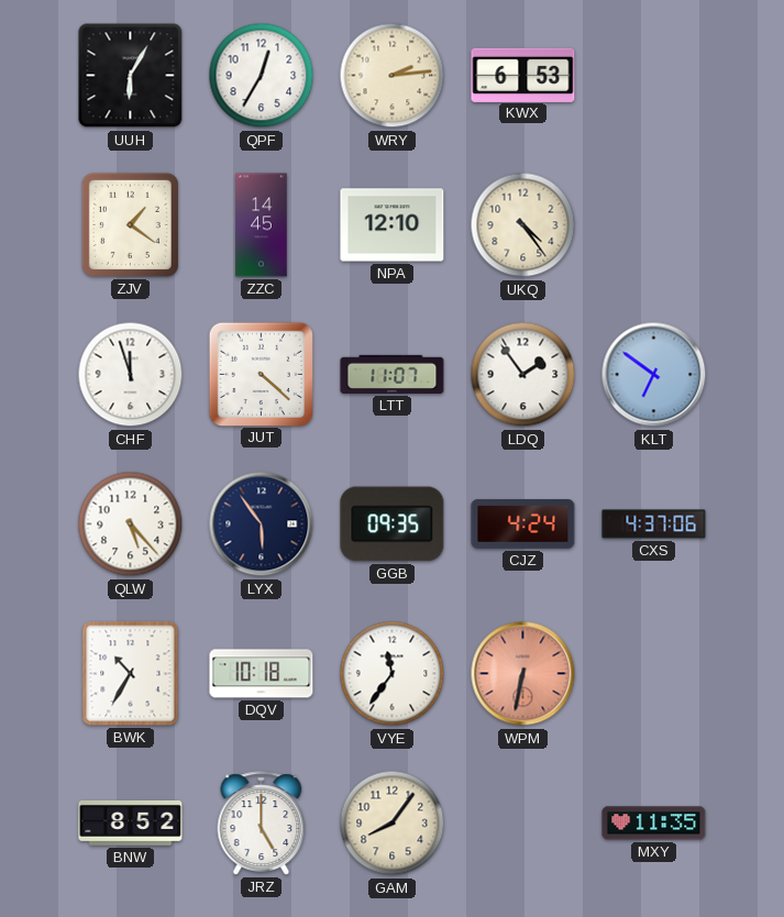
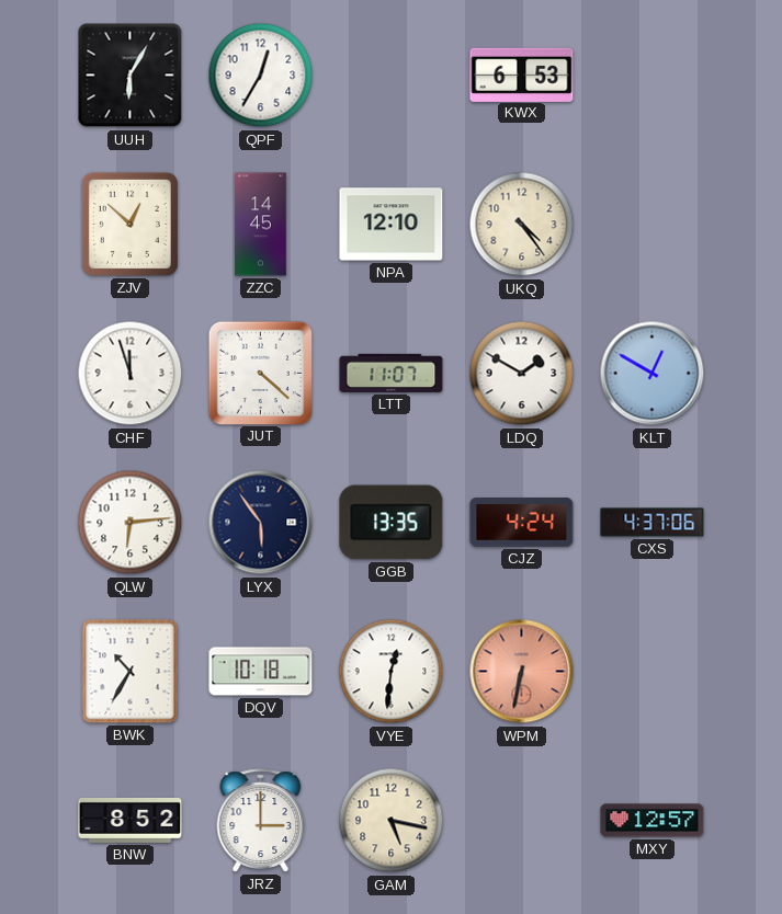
WRY: 2:14 -> none
ZJV: 1:21 -> 12:52
LDQ: 1:54 -> 1:50
KLT: 6:51 -> 12:50
QLW: 5:23 -> 6:14
GGB: 09:35 -> 13:35
VYE: 11:36 -> 12:31
JRZ: 5:00 -> 3:00
GAM: 8:06 -> 5:17
MXY: 11:35 -> 12:57
